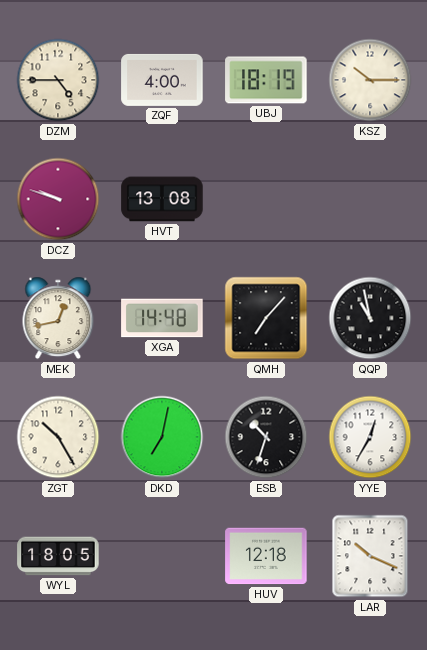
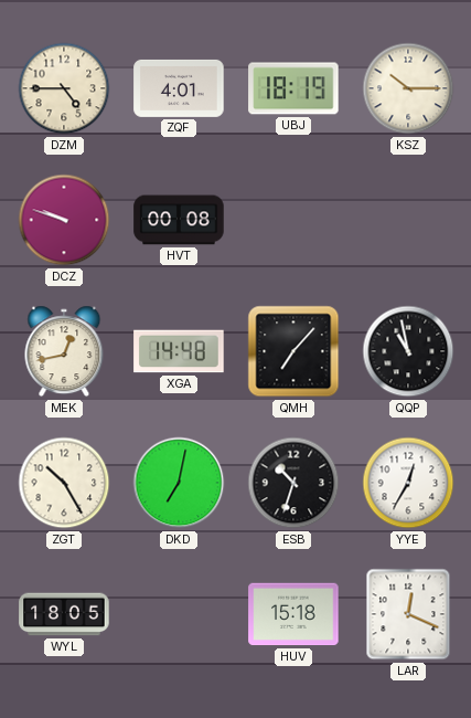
ZQF: 4:00 -> 4:01
HVT: 13:08 -> 00:08
HUV: 12:18 -> 15:18
LAR: 10:19 -> 12:19
